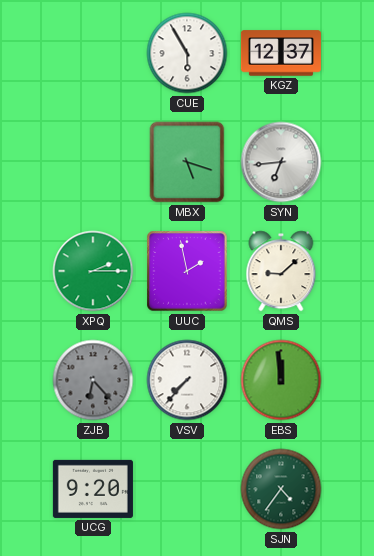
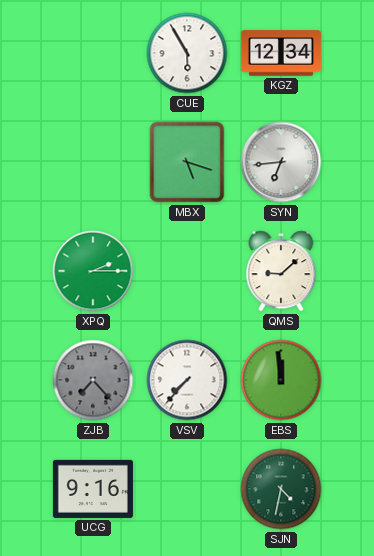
KGZ: 12:37 -> 12:34
UUC: 1:58 -> none
ZJB: 6:23 -> 7:23
UCG: 9:20 -> 9:16
SJN: 4:36 -> 4:32
